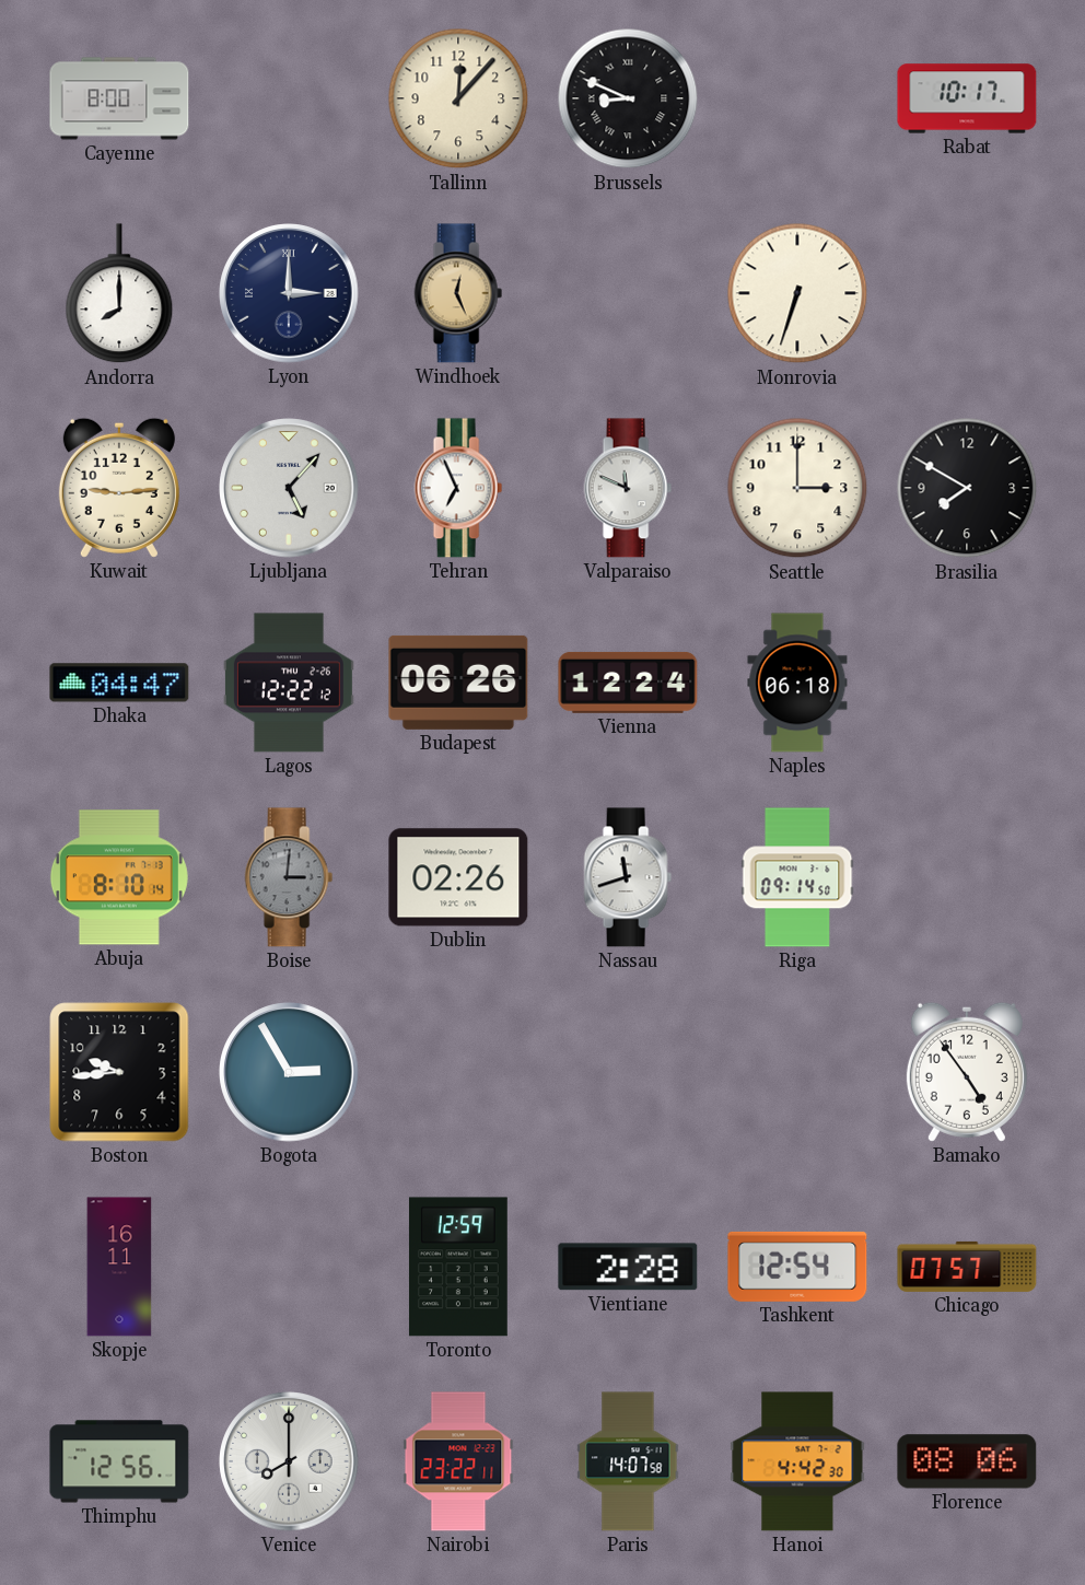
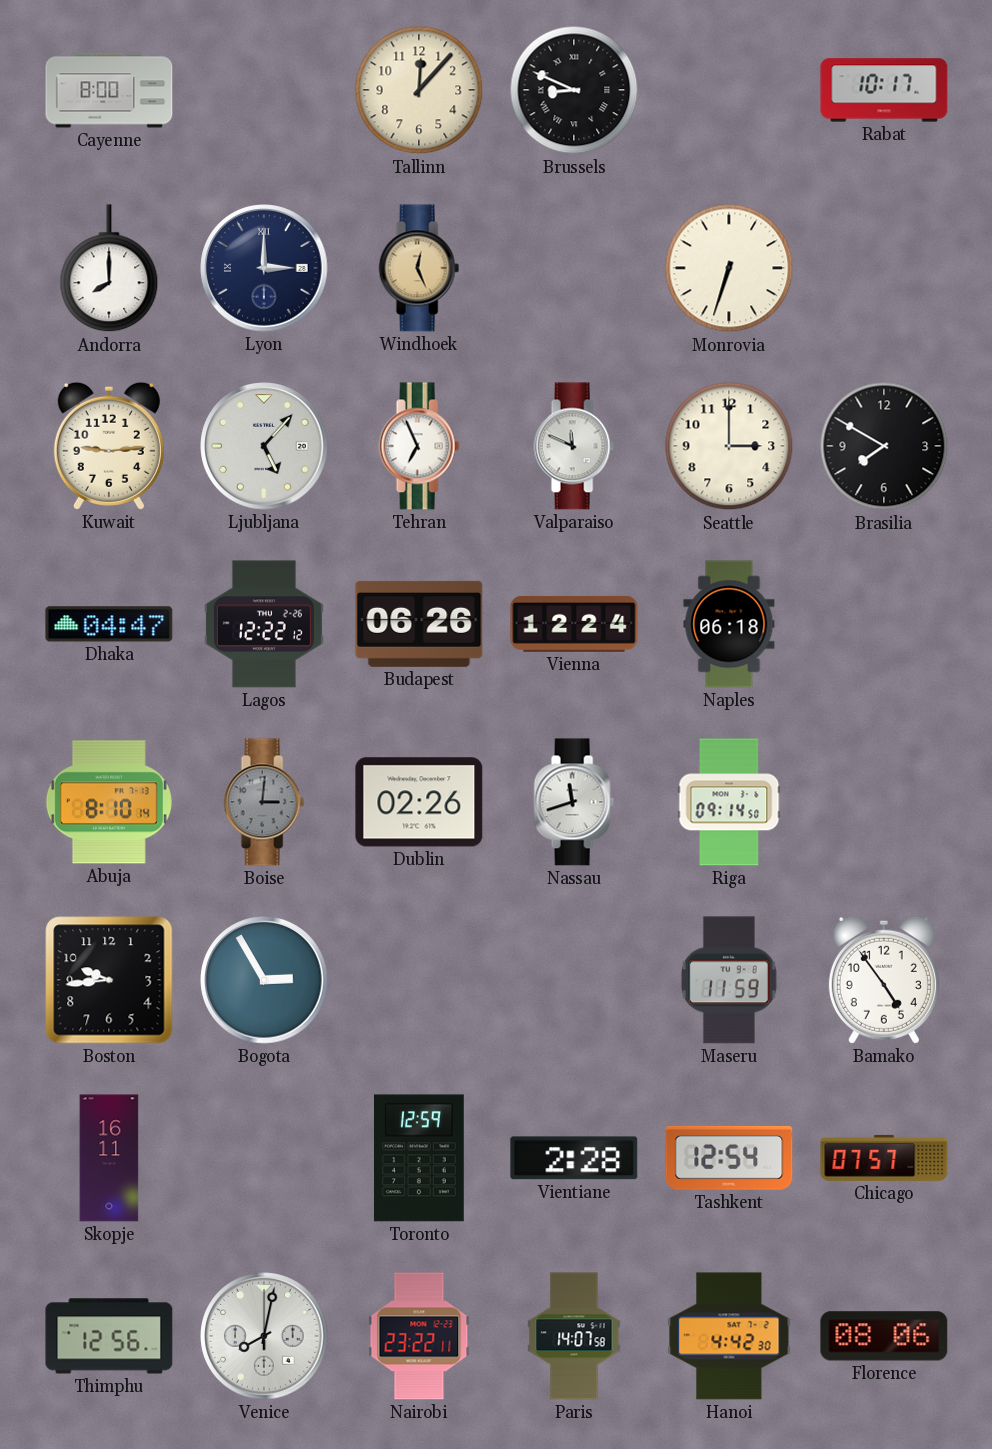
Maseru: none -> 11:59
Venice: 8:00 -> 8:02
